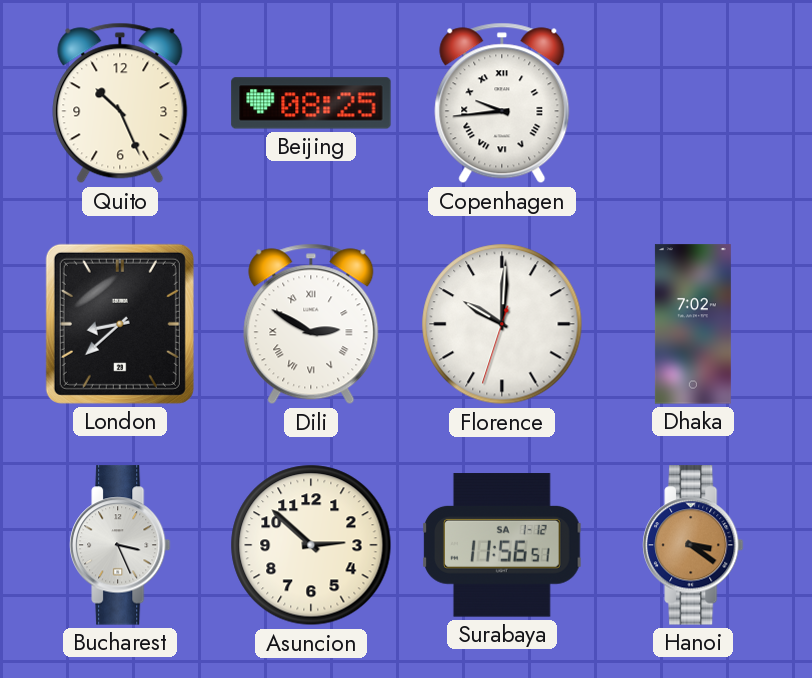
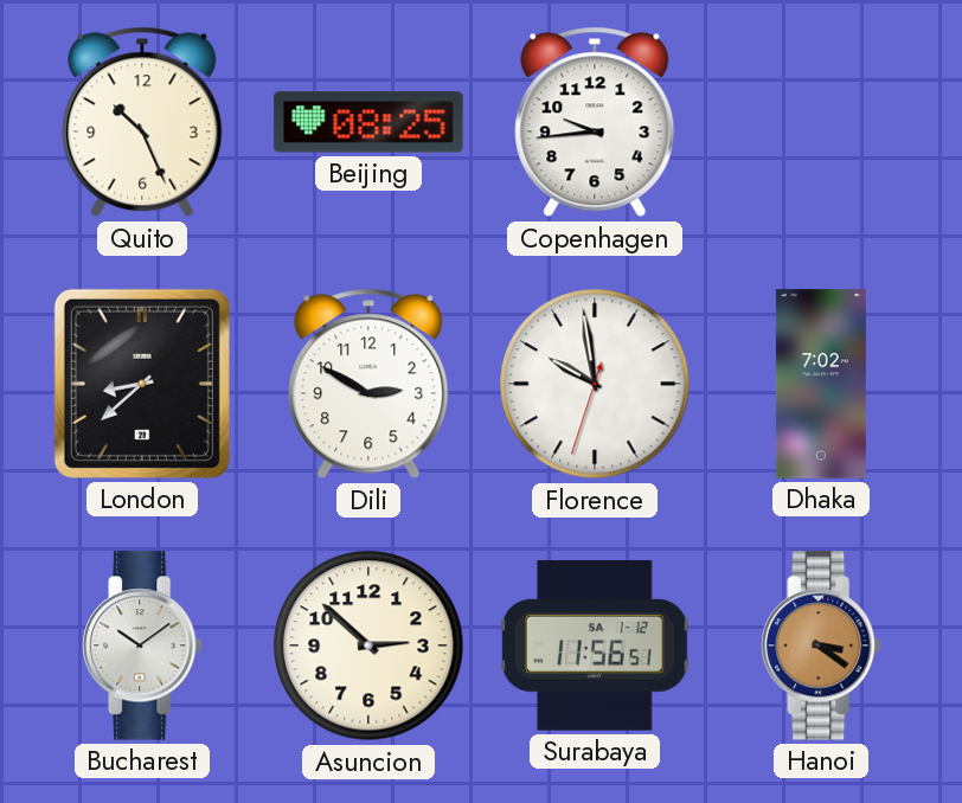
Copenhagen numerals: Roman -> Arabic
Dili numerals: Roman -> Arabic
Florence: 10:00 -> 9:58
Bucharest: 3:26 -> 10:09
